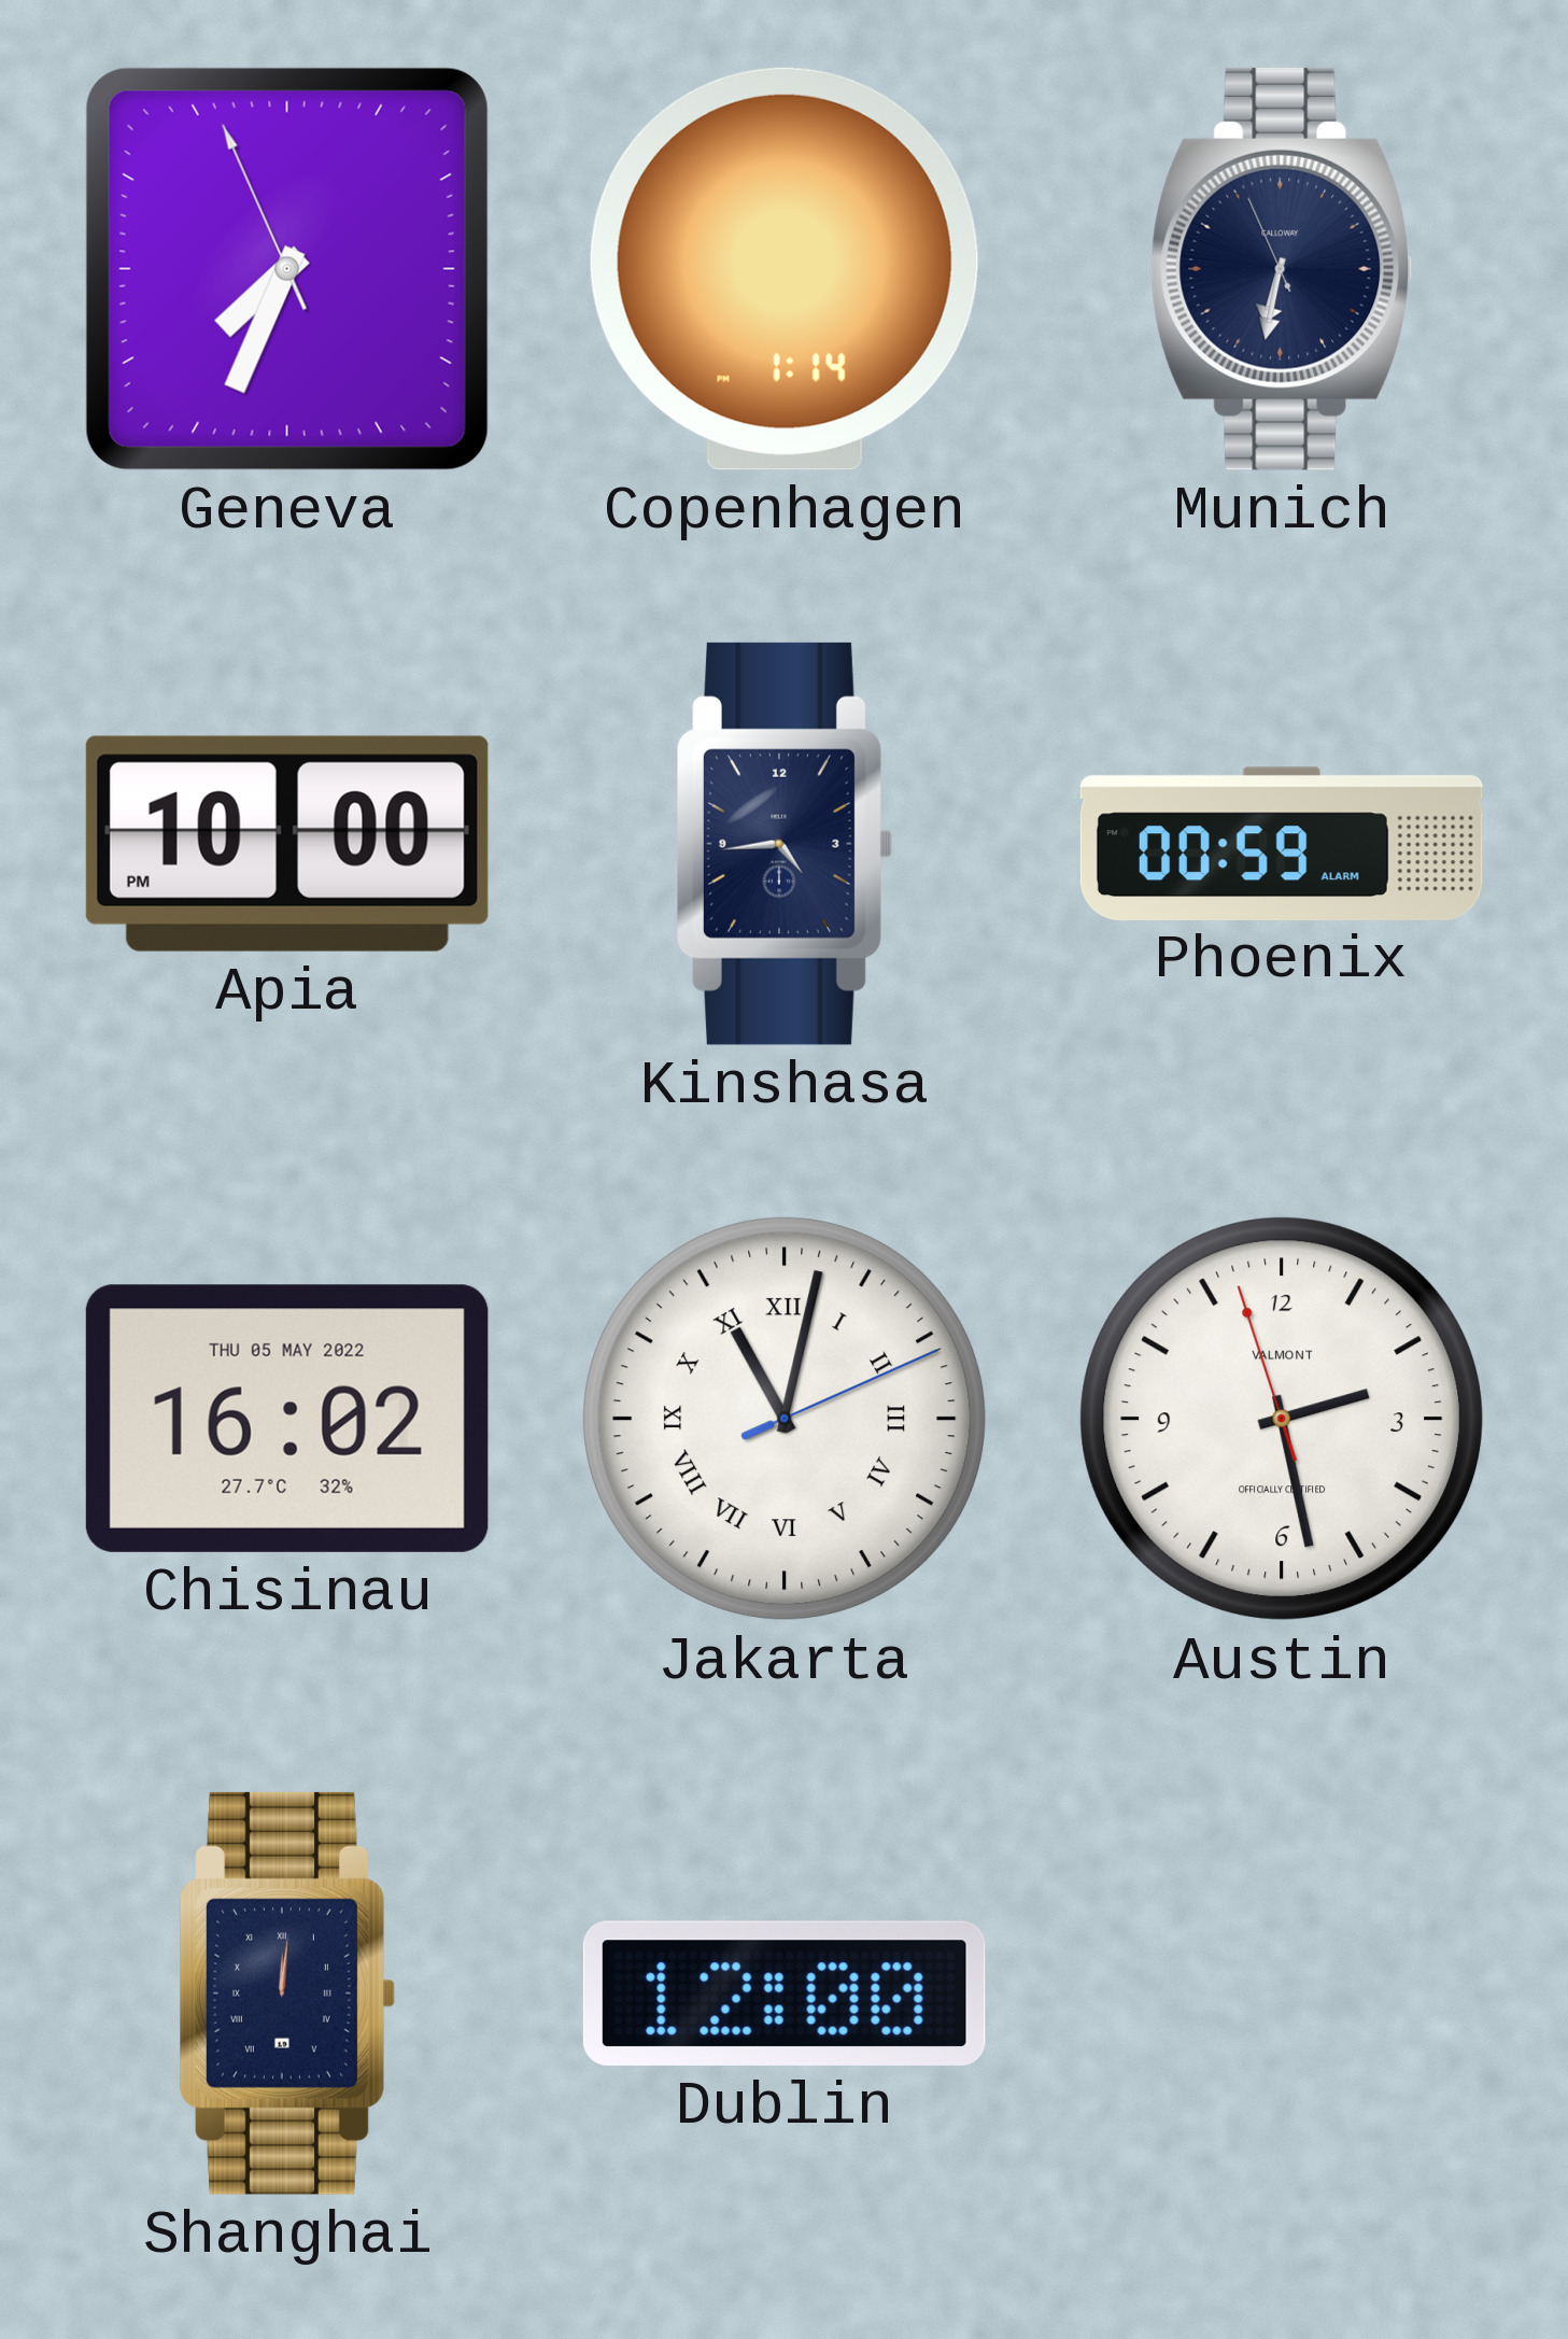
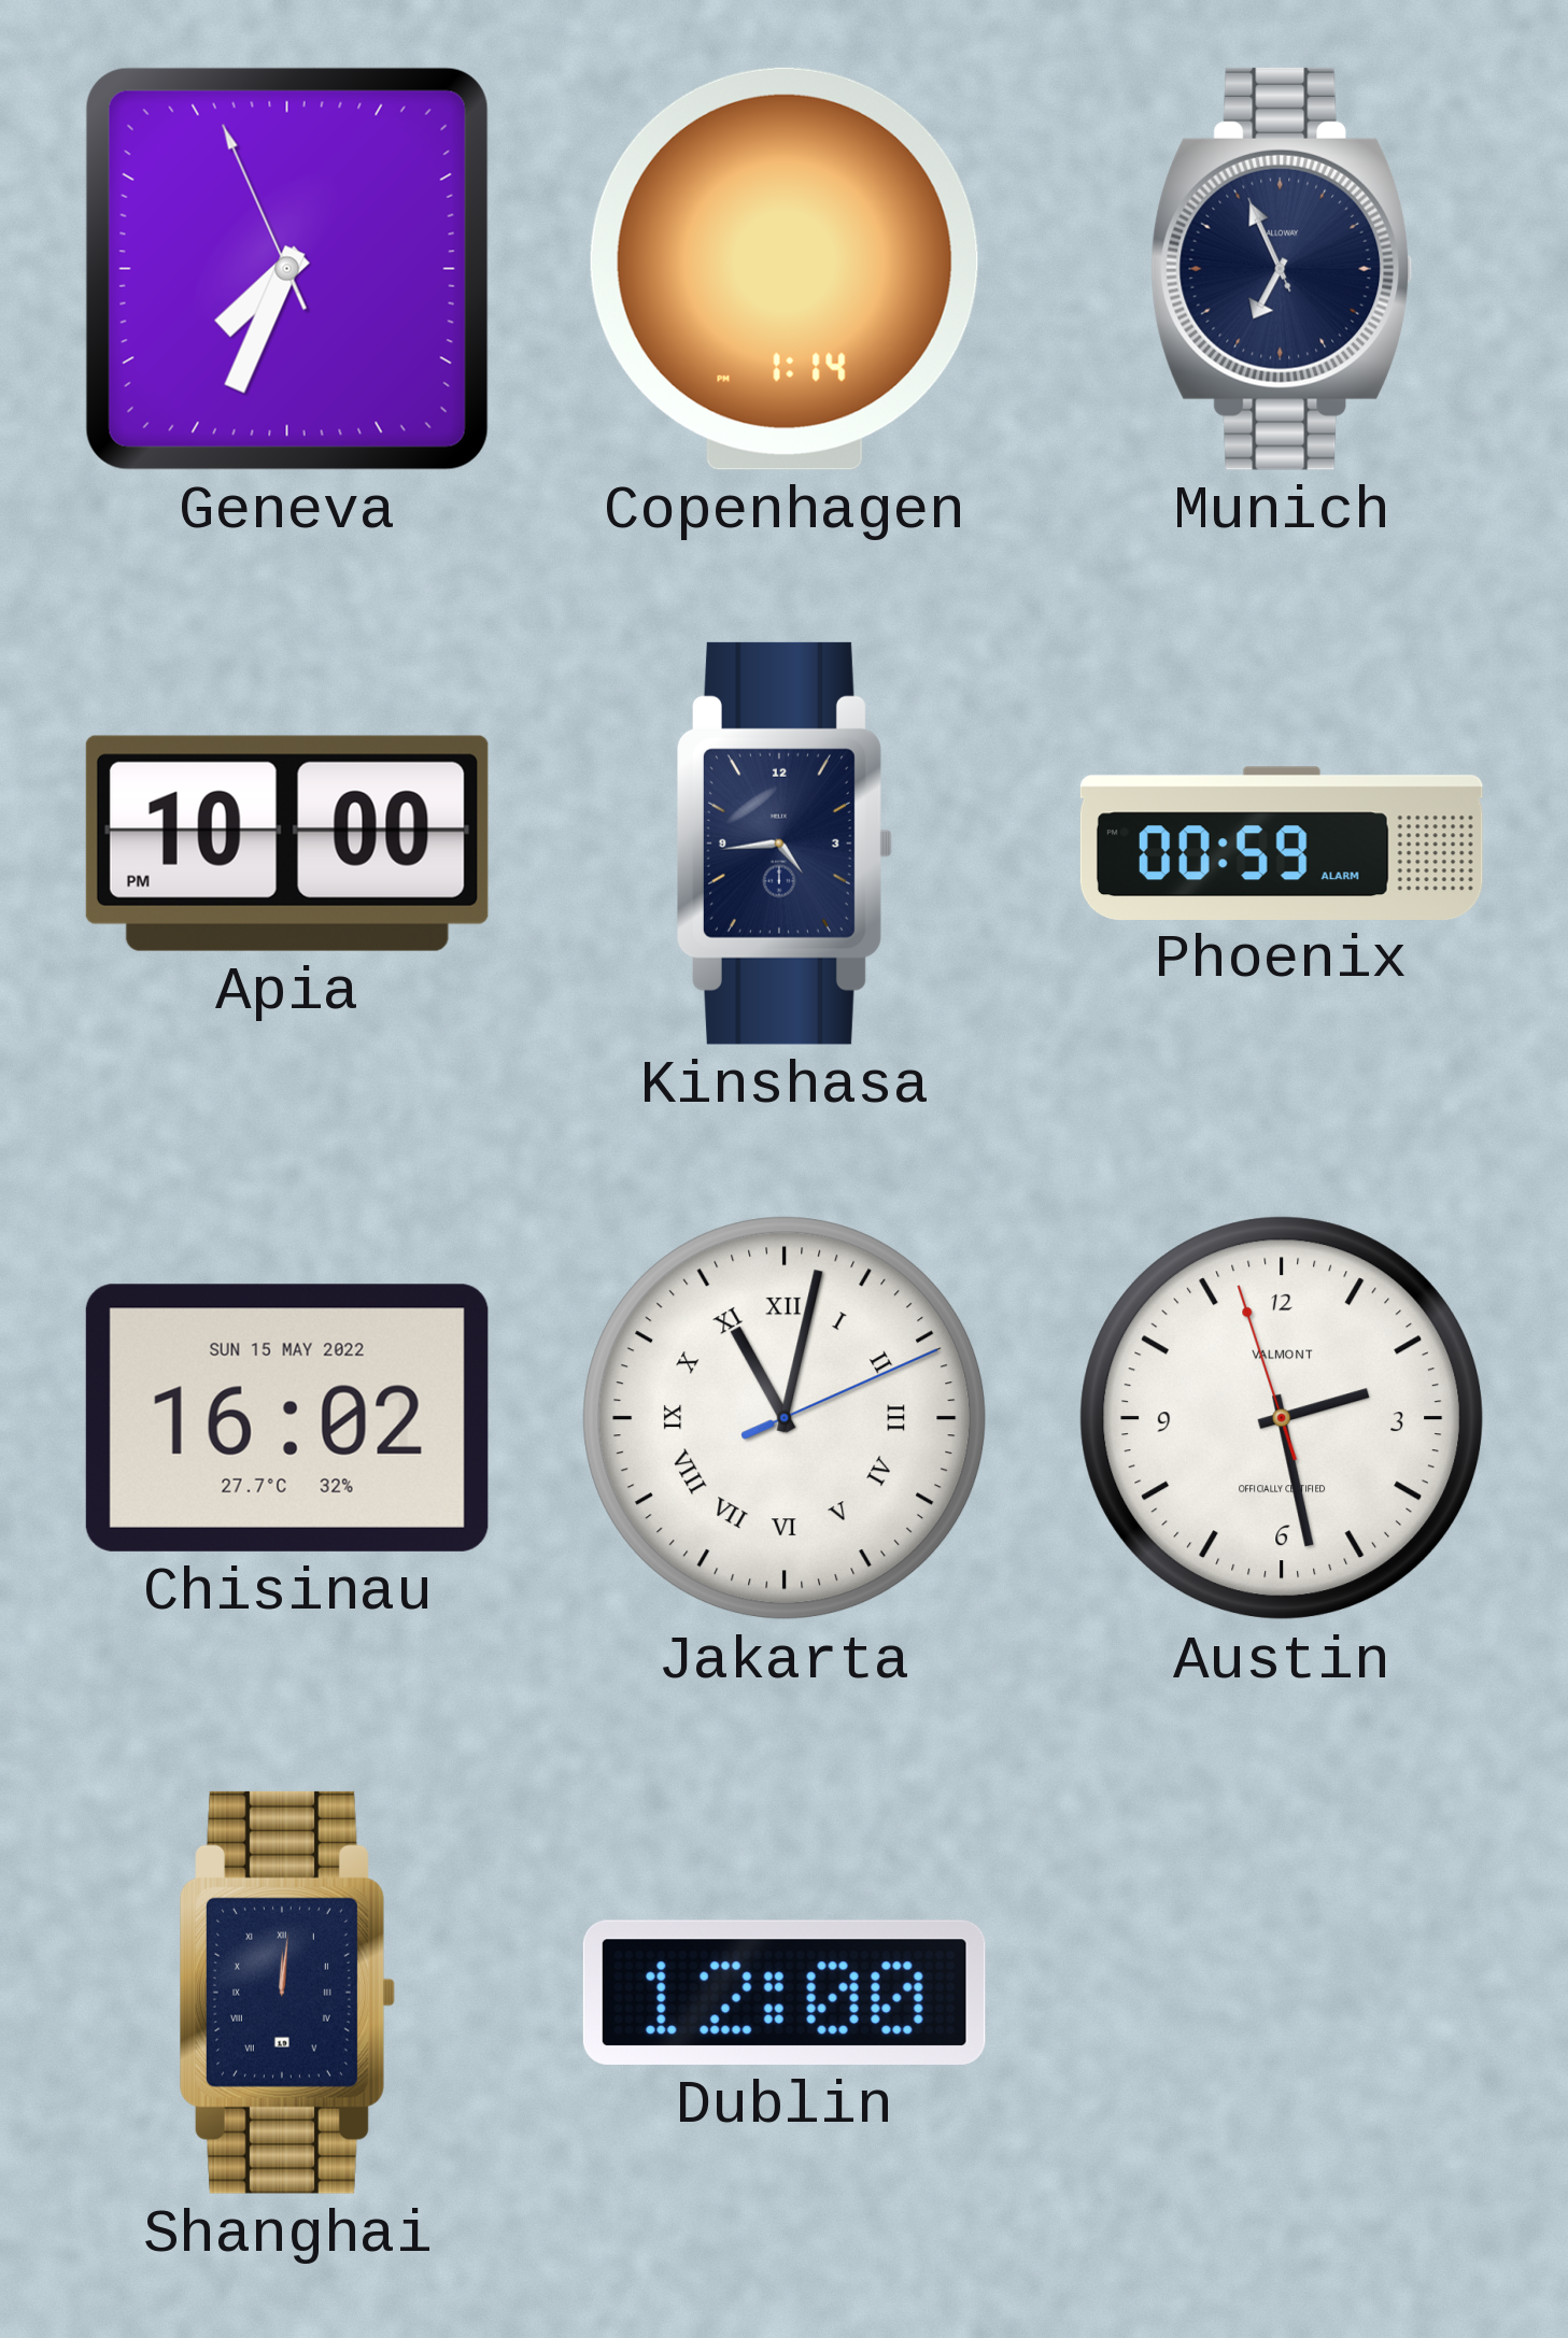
Munich: 6:31 -> 6:55
Chisinau date: THU 05 MAY 2022 -> SUN 15 MAY 2022
